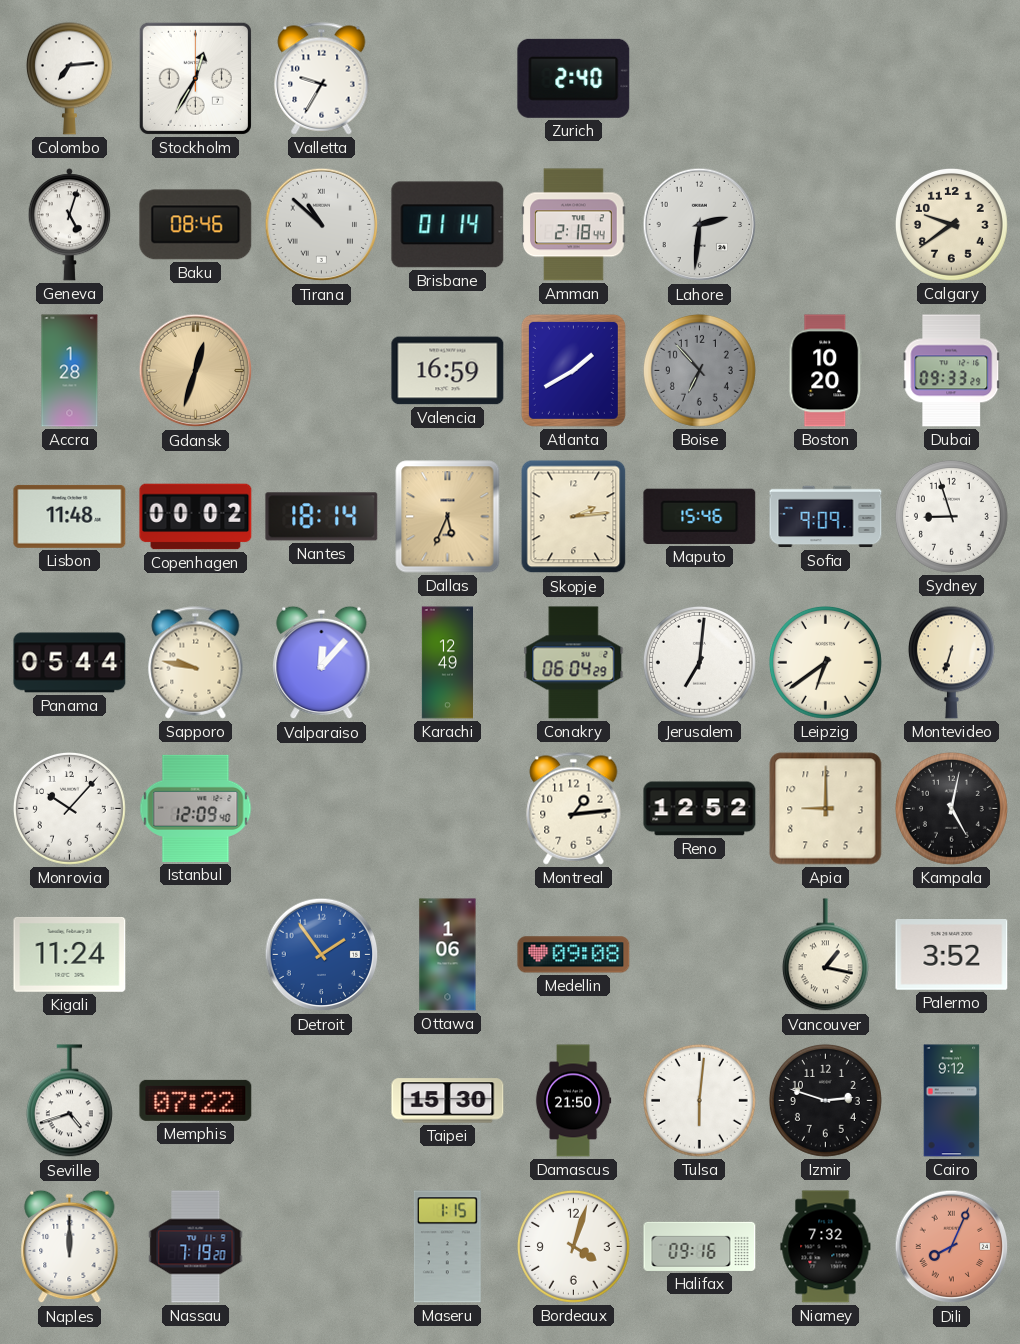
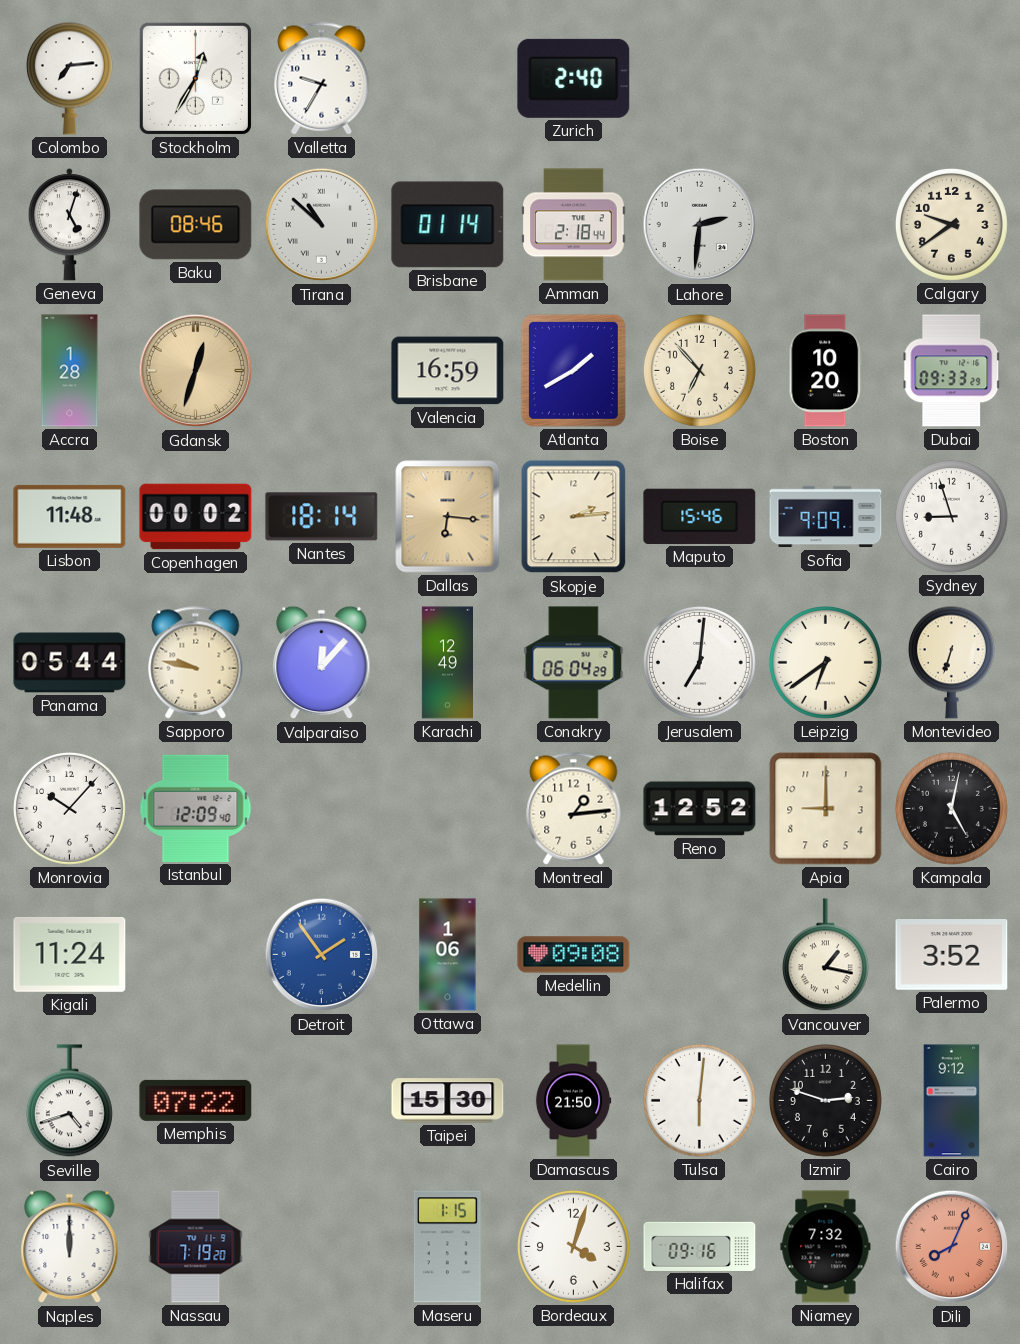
Boise dial: grey -> cream
Dallas: 5:34 -> 6:16
